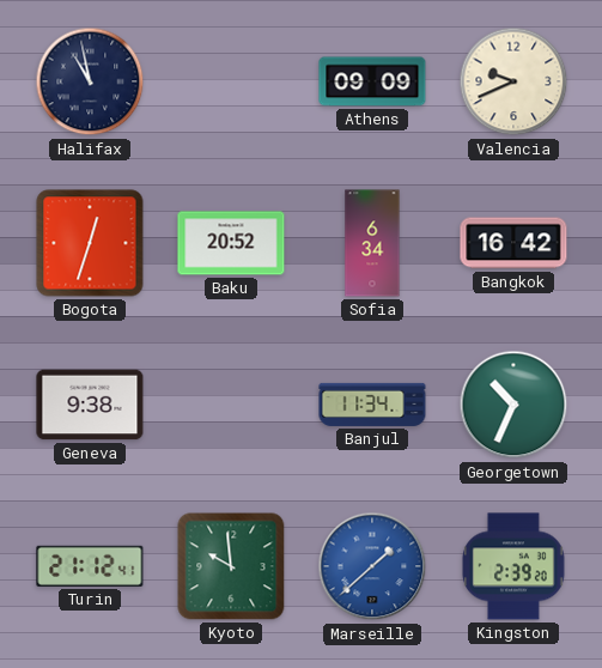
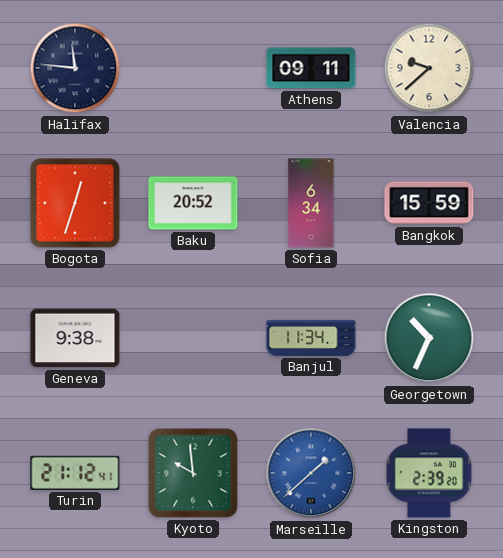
Halifax: 10:58 -> 11:46
Athens: 09:09 -> 09:11
Valencia: 9:41 -> 9:38
Bangkok: 16:42 -> 15:59
